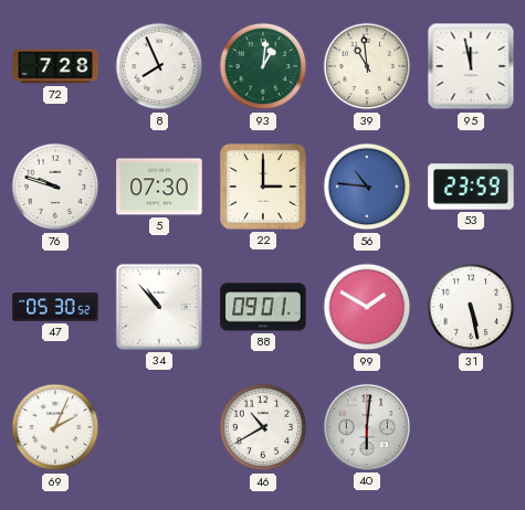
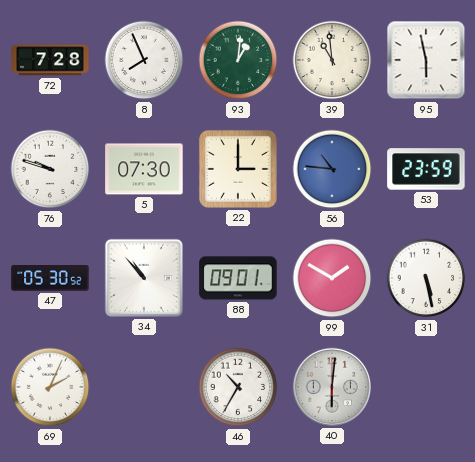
95: 11:58 -> 5:58
46: 10:40 -> 10:35
